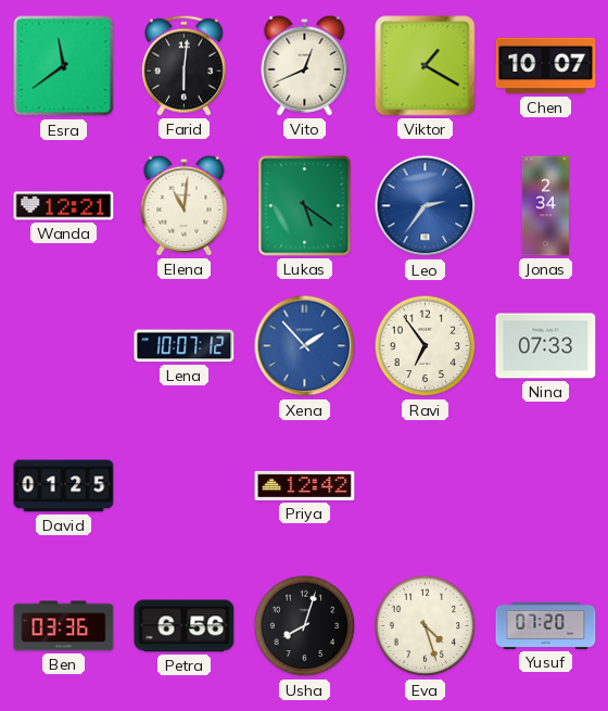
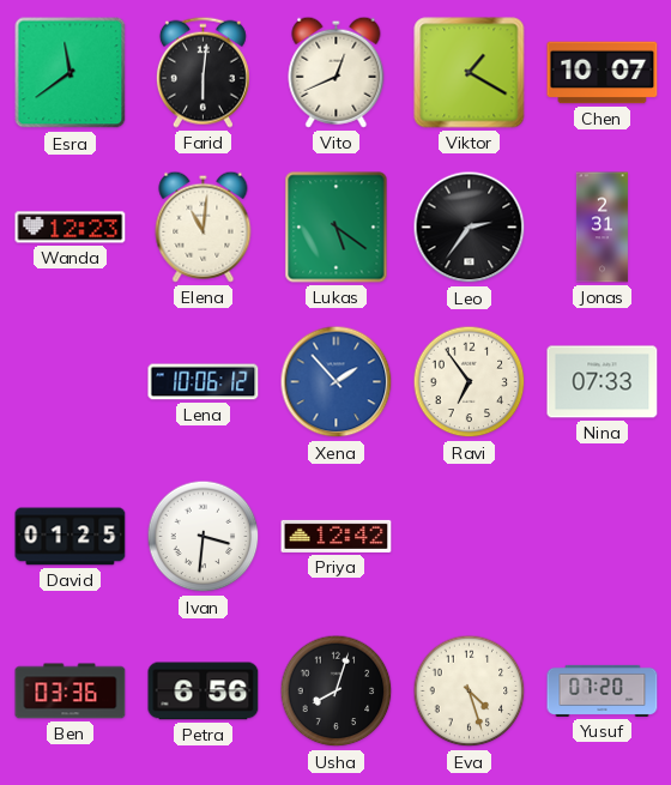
Wanda: 12:21 -> 12:23
Leo dial: blue -> black
Jonas: 2:34 -> 2:31
Lena: 10:07 -> 10:06
Ivan: none -> 3:31
